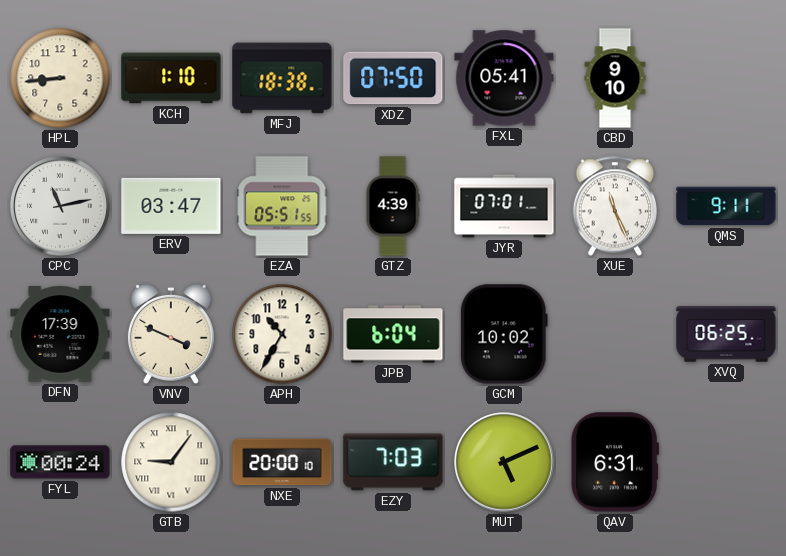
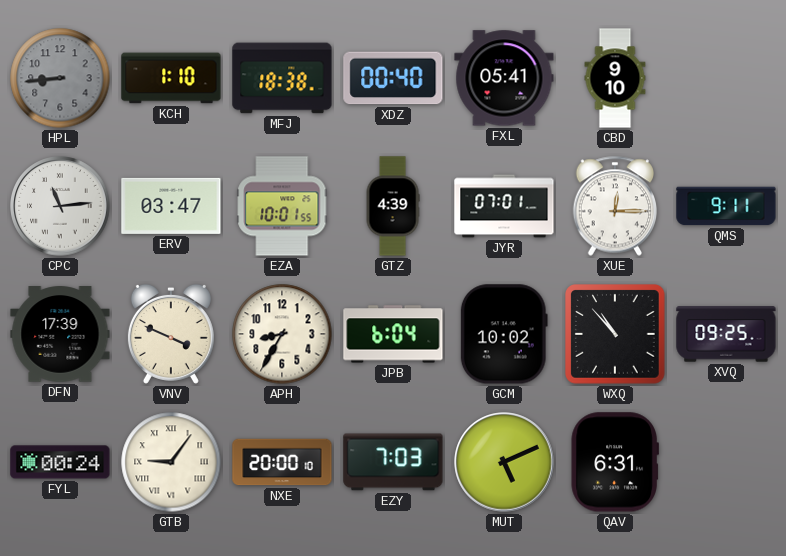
HPL dial: cream -> grey
XDZ: 07:50 -> 00:40
CPC: 11:13 -> 11:14
EZA: 05:51 -> 10:01
XUE: 11:26 -> 12:15
APH: 10:35 -> 8:35
WXQ: none -> 10:53
XVQ: 06:25 -> 09:25
